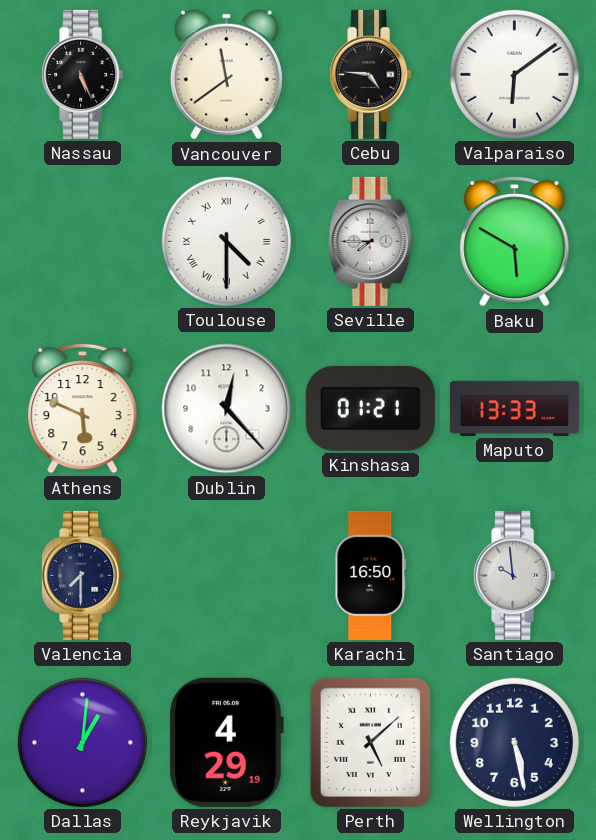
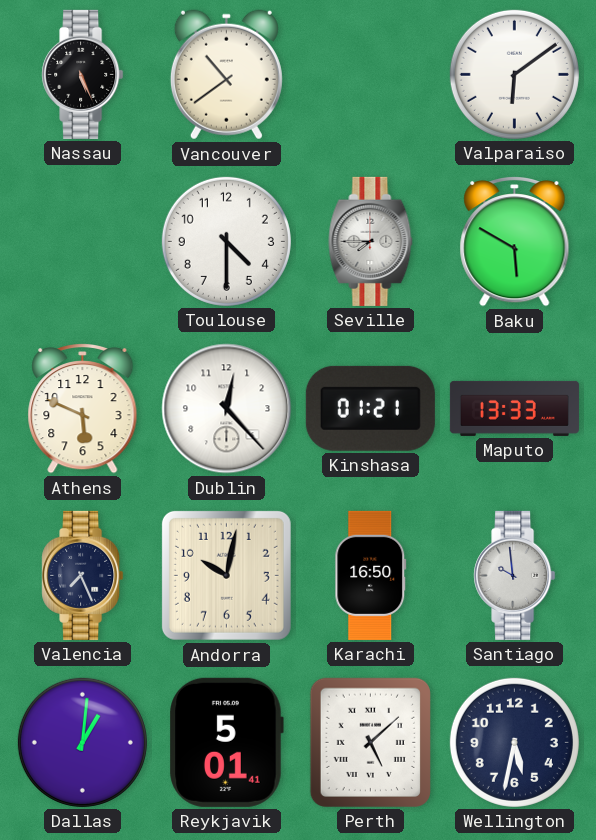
Vancouver: 11:39 -> 10:39
Cebu: 4:46 -> none
Toulouse numerals: Roman -> Arabic
Valencia: 7:30 -> 7:26
Andorra: none -> 10:02
Reykjavik: 4:29 -> 5:01
Wellington: 5:28 -> 5:32
